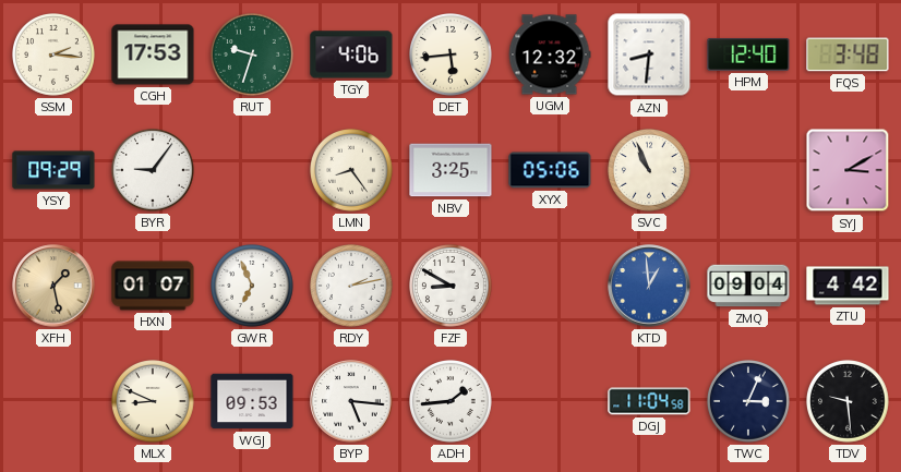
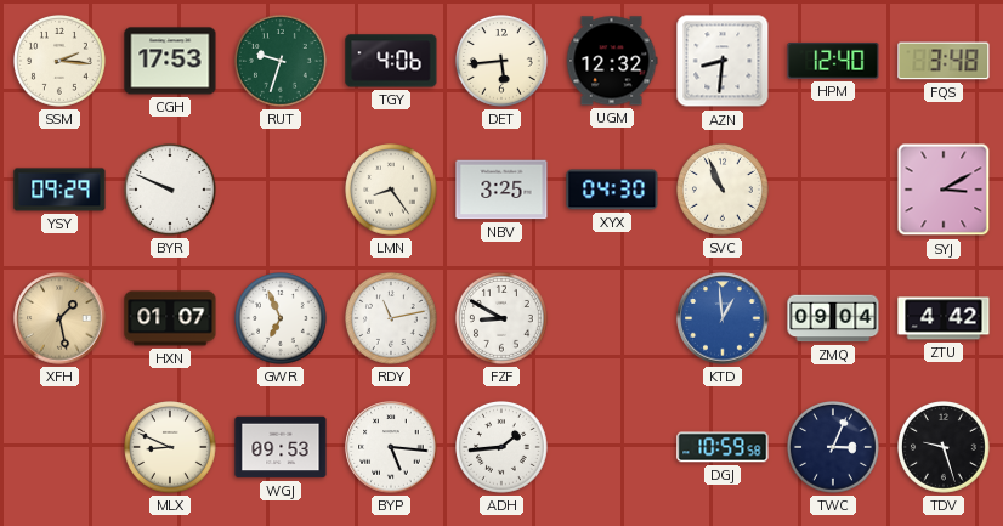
BYR: 9:06 -> 9:49
XYX: 05:06 -> 04:30
RDY: 2:13 -> 11:13
DGJ: 11:04 -> 10:59
TDV: 9:29 -> 9:27
